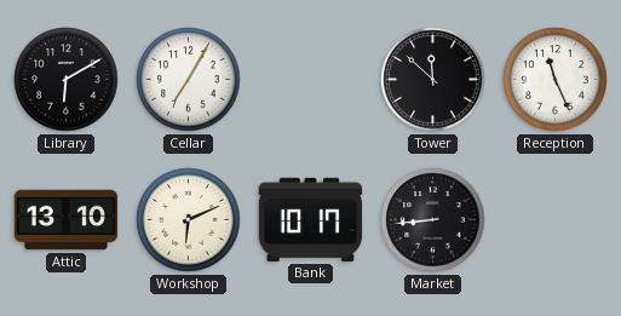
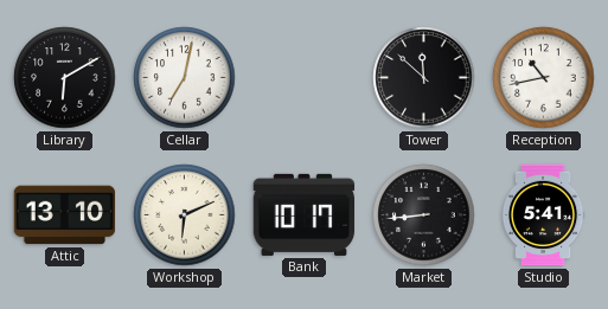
Cellar: 7:05 -> 7:02
Reception: 11:26 -> 10:43
Studio: none -> 5:41
